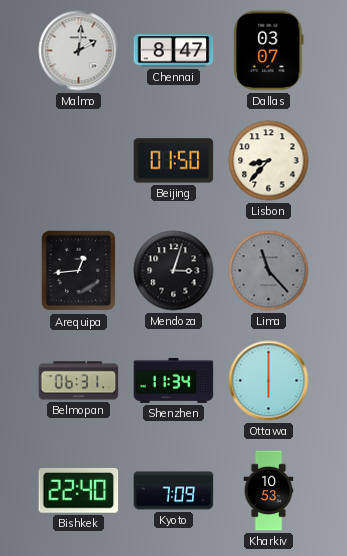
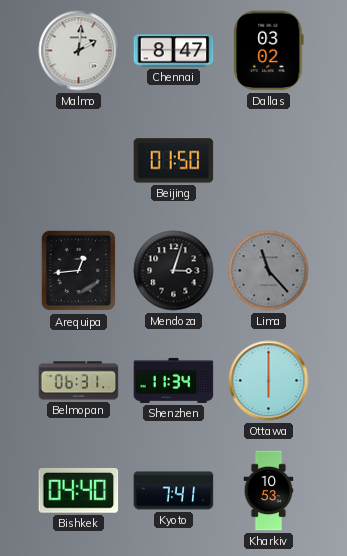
Dallas: 03:07 -> 03:02
Lisbon: 8:37 -> none
Bishkek: 22:40 -> 04:40
Kyoto: 7:09 -> 7:41
